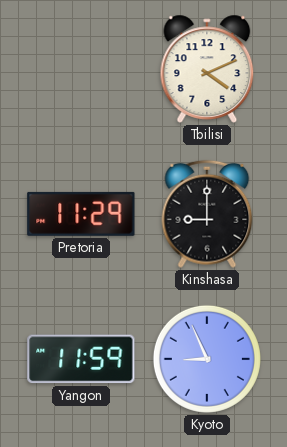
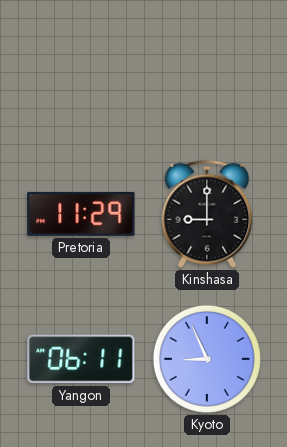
Tbilisi: 4:11 -> none
Yangon: 11:59 -> 06:11
